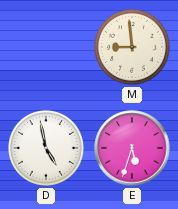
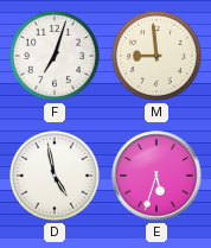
F: none -> 7:03
